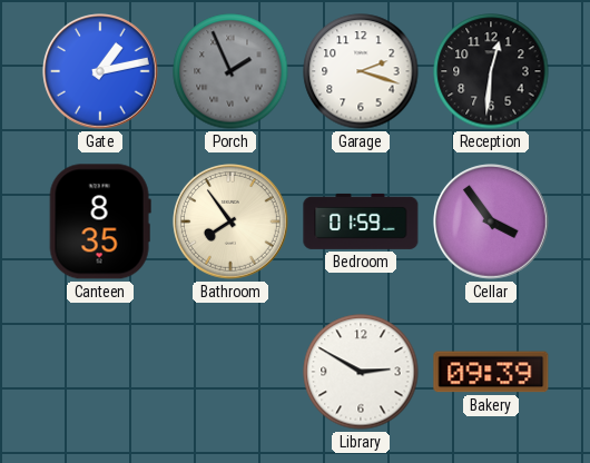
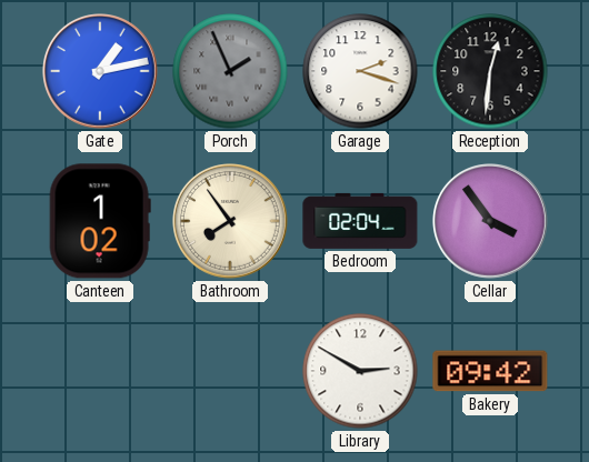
Canteen: 8:35 -> 1:02
Bedroom: 01:59 -> 02:04
Bakery: 09:39 -> 09:42
